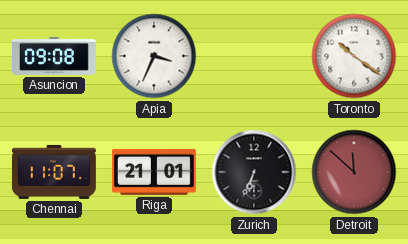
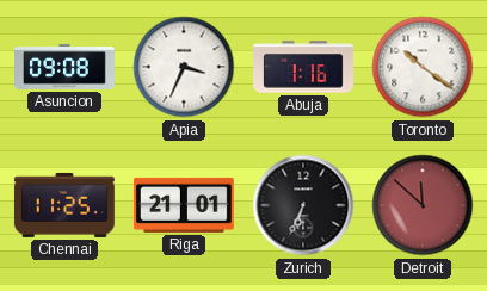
Abuja: none -> 1:16
Chennai: 11:07 -> 11:25
